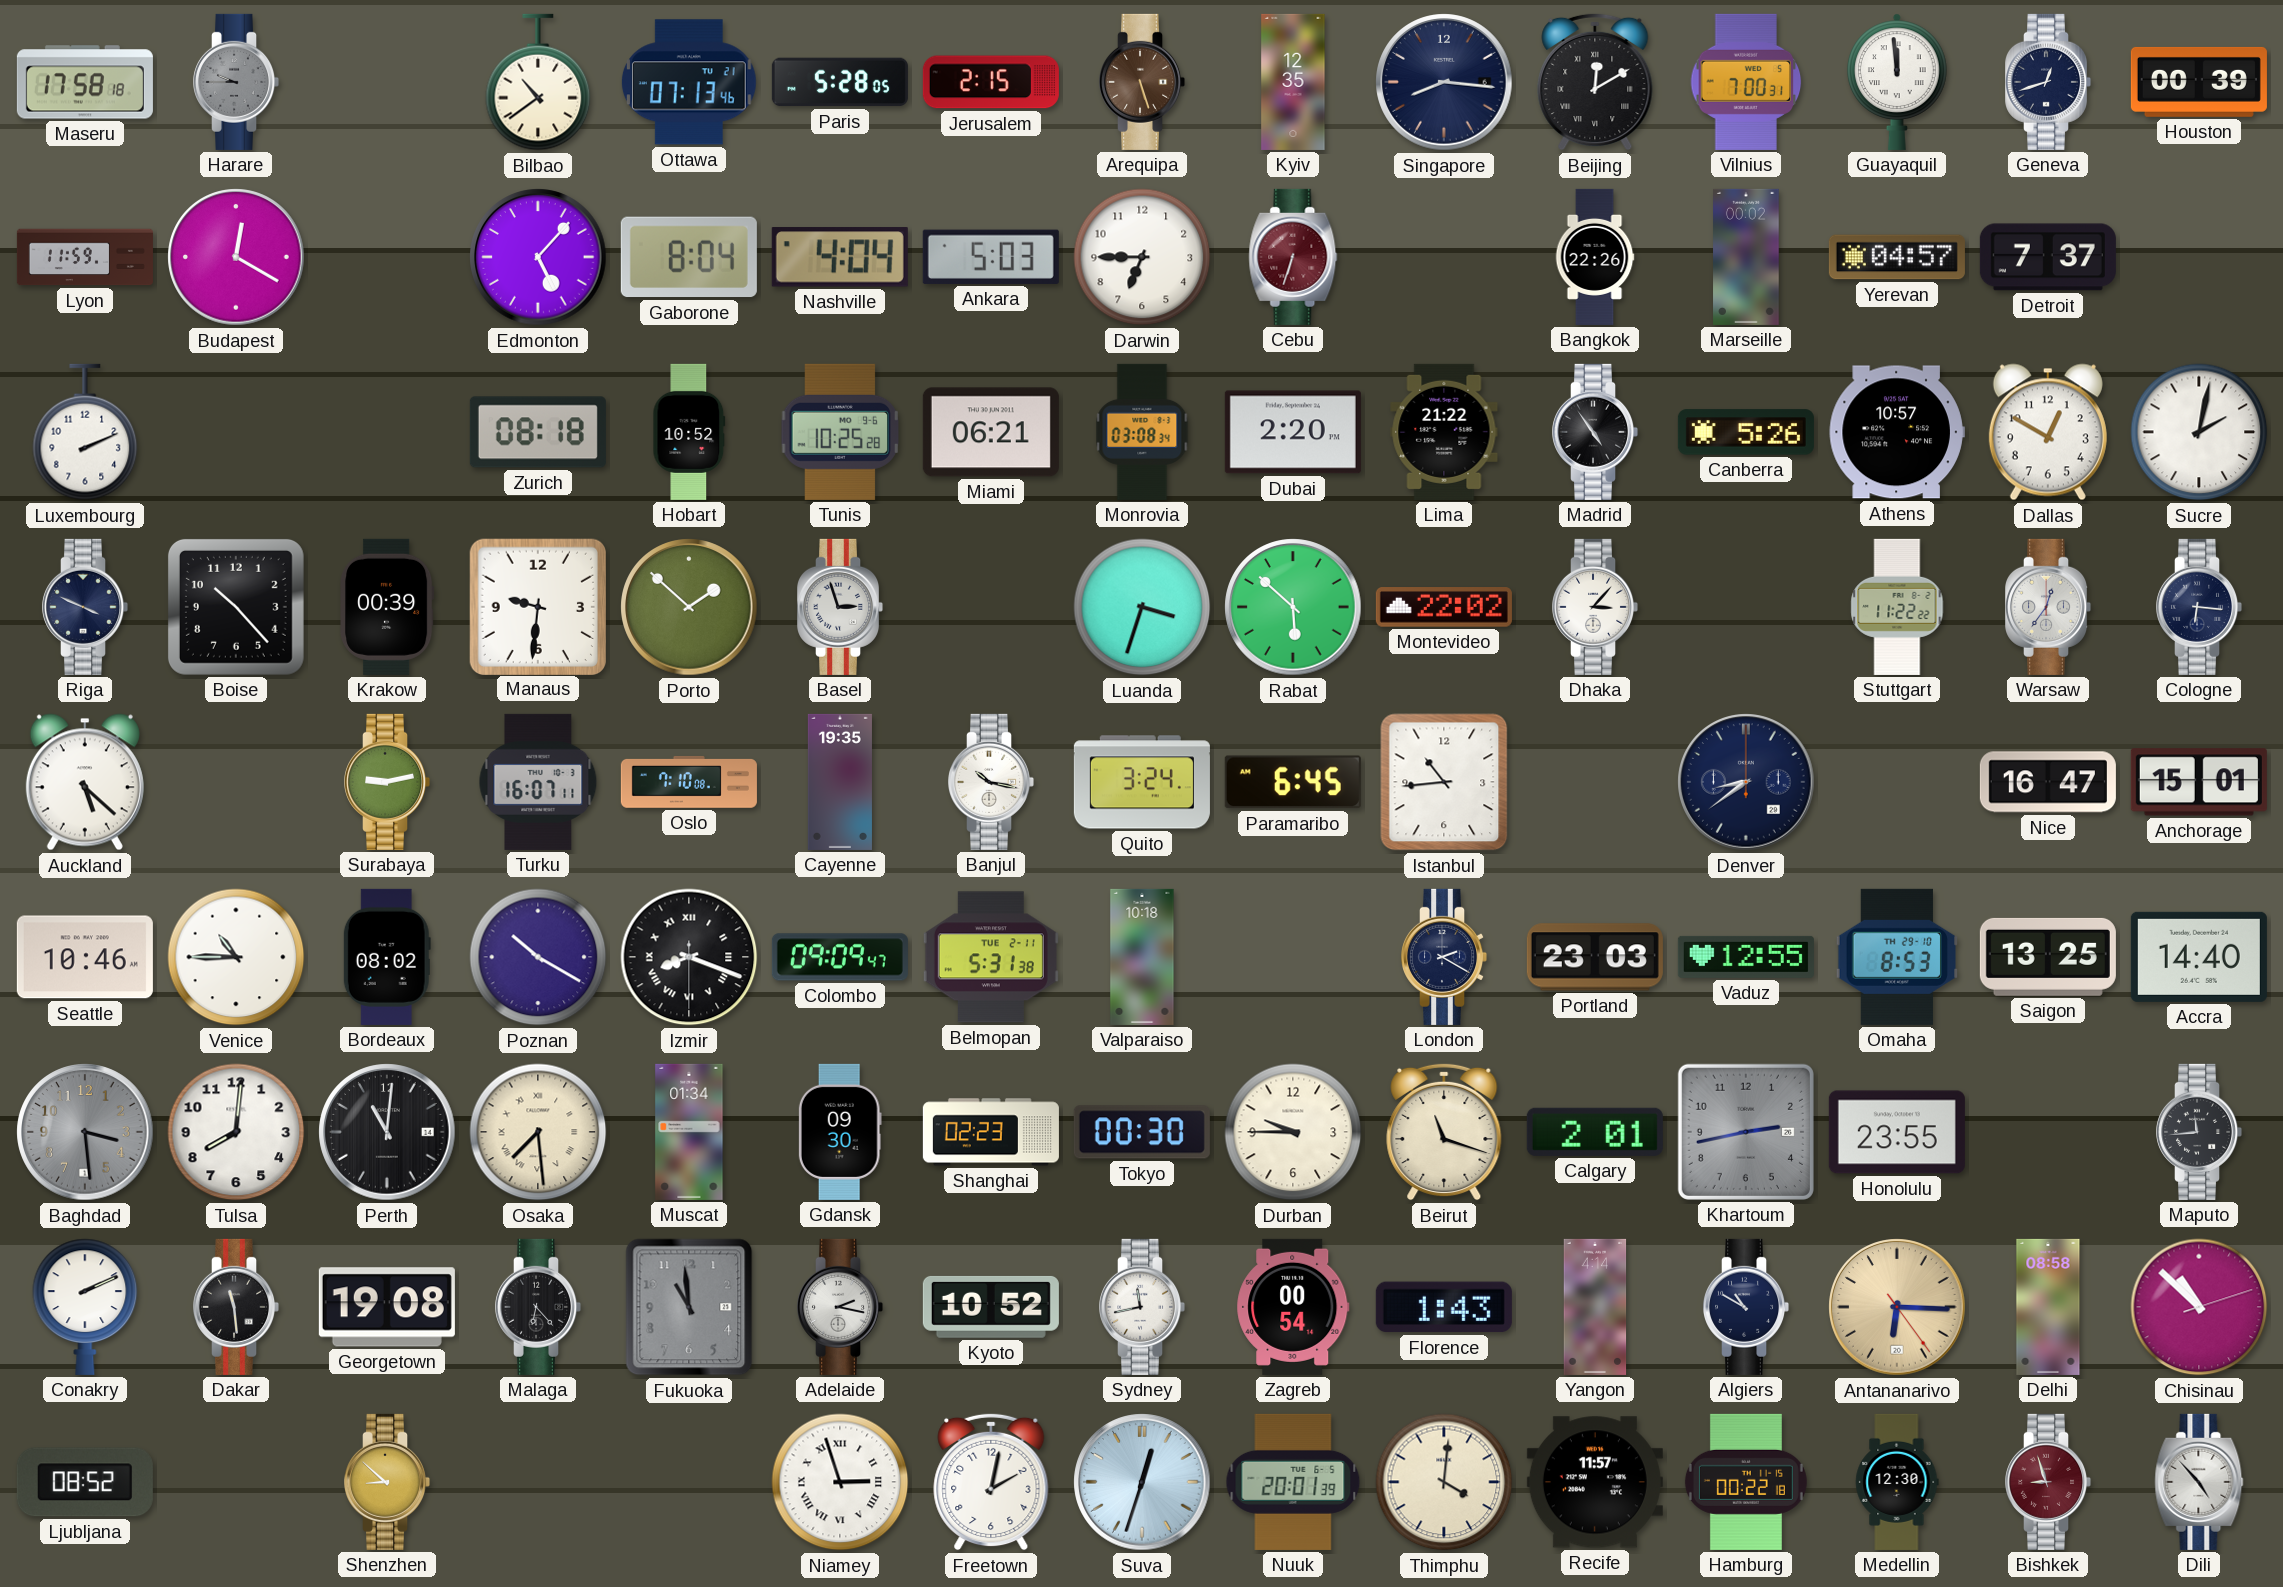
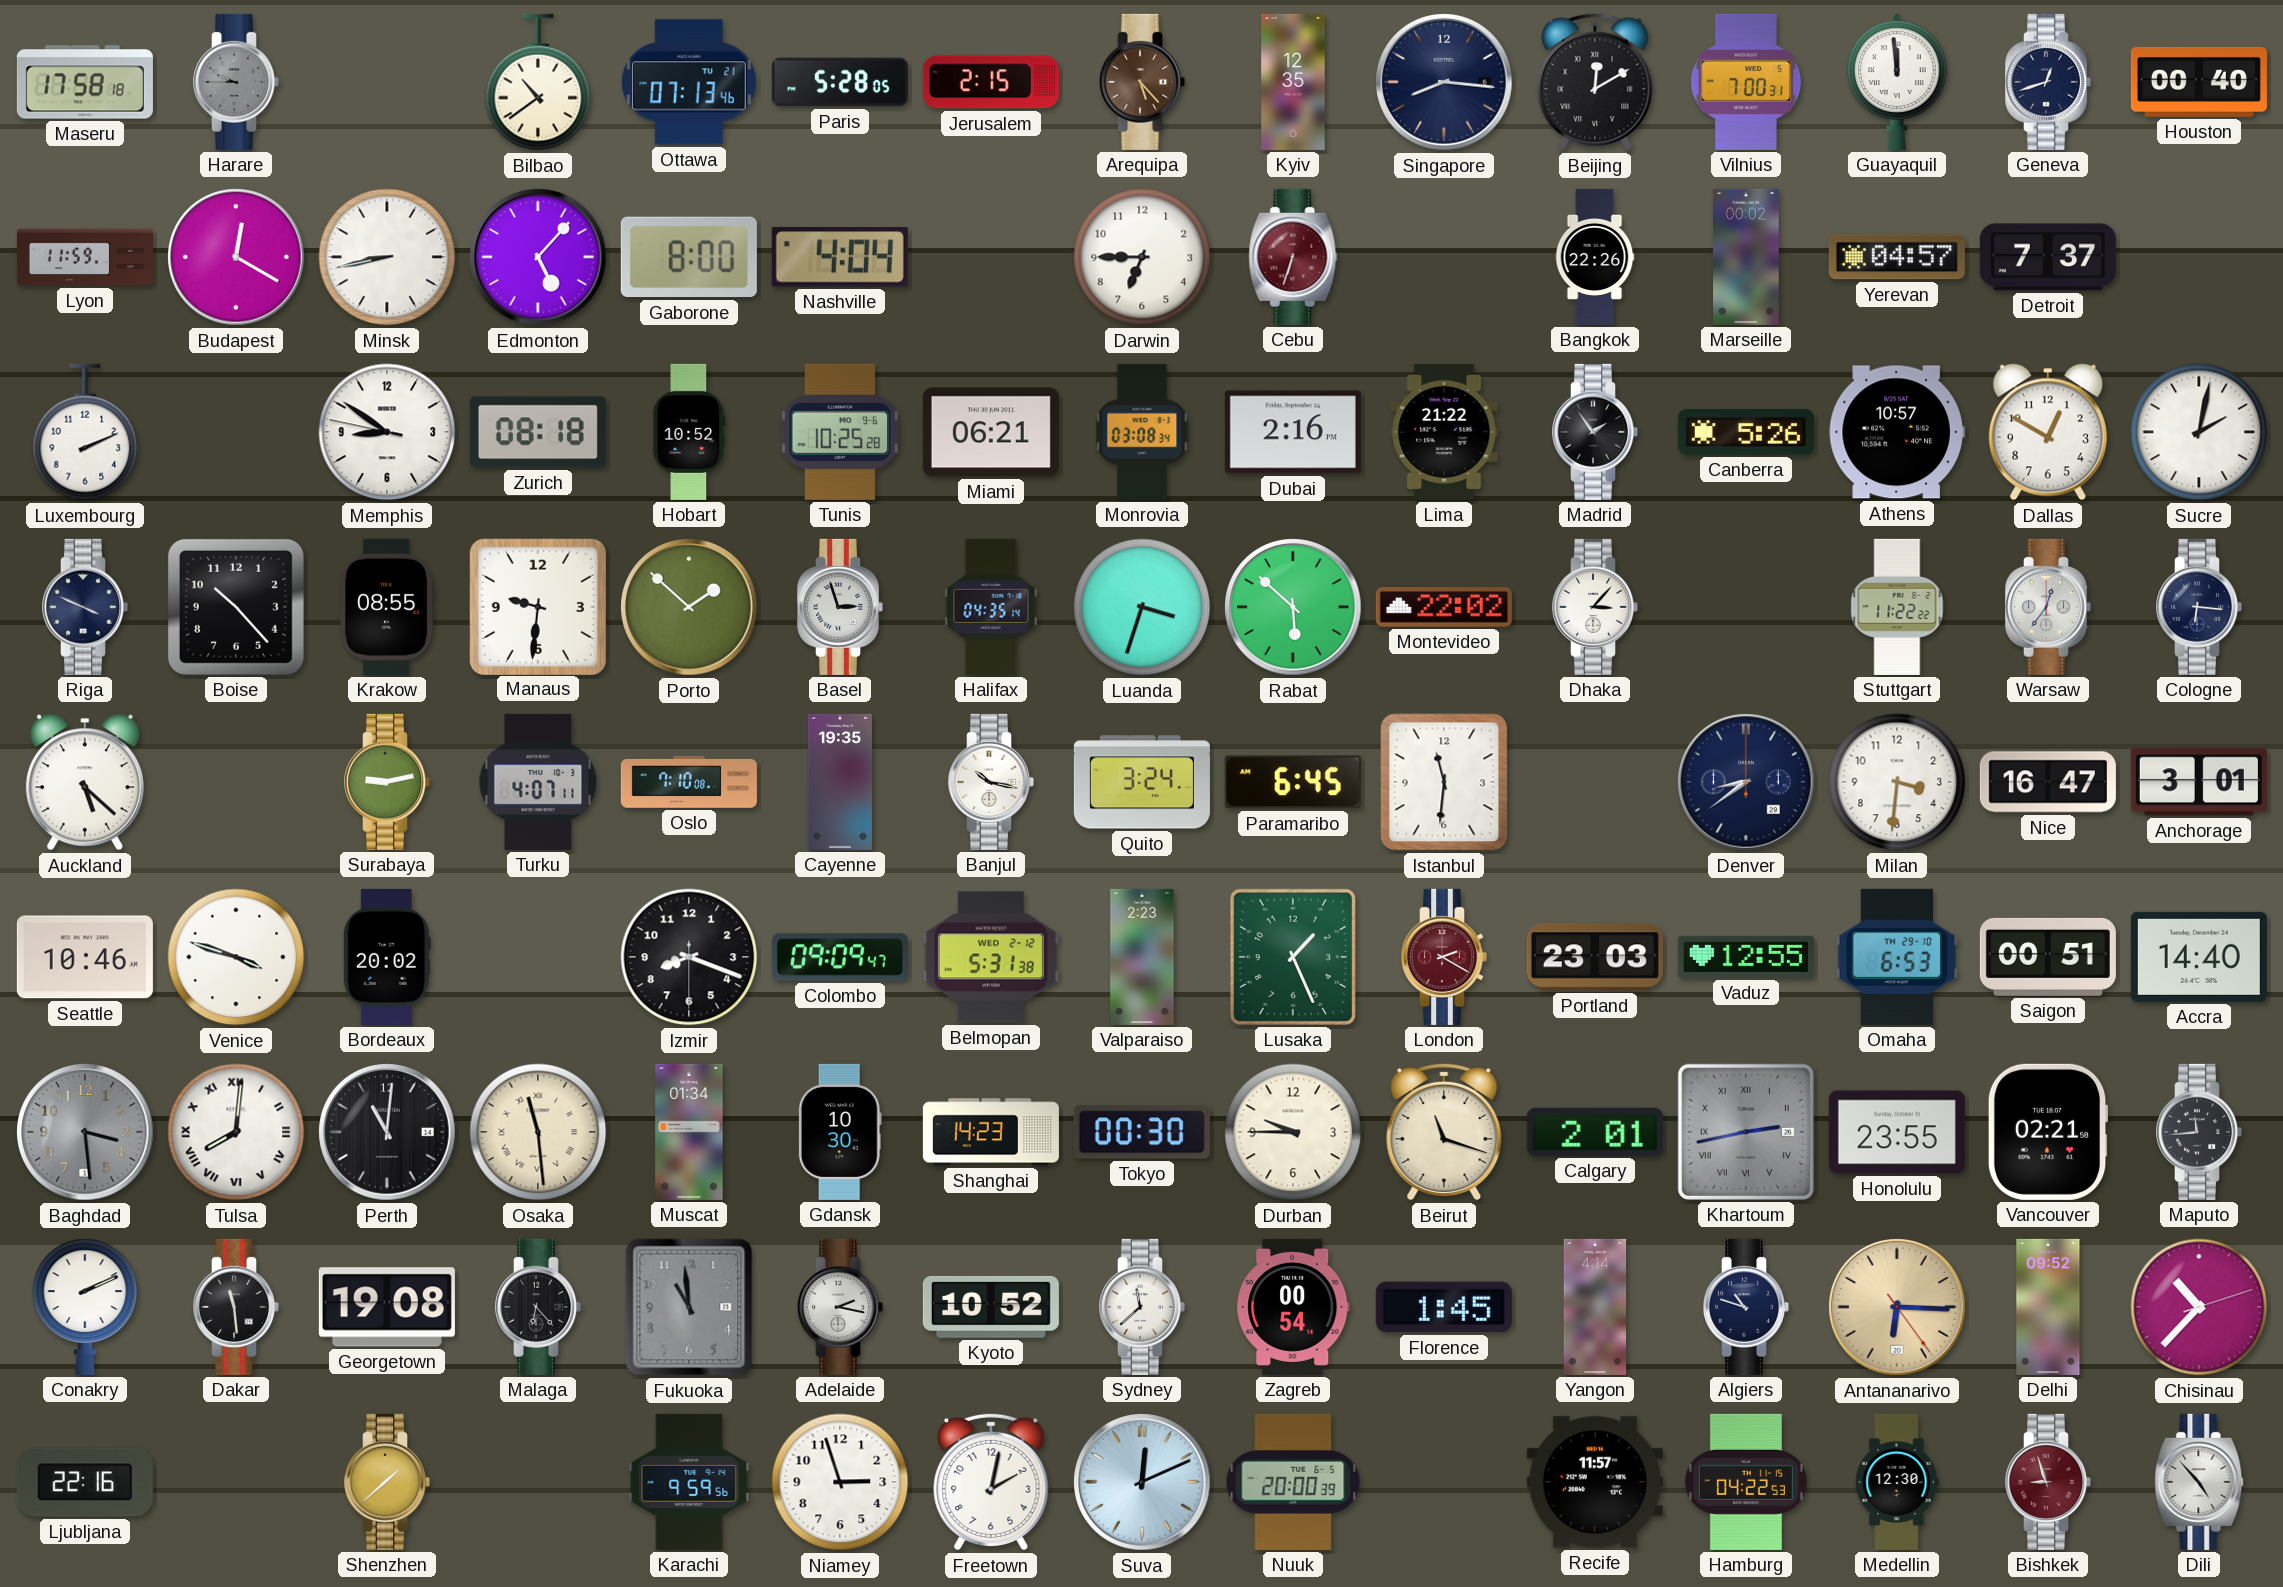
Arequipa: 5:27 -> 5:23
Houston: 00:39 -> 00:40
Minsk: none -> 8:43
Gaborone: 8:04 -> 8:00
Ankara: 5:03 -> none
Memphis: none -> 8:50
Dubai: 2:20 -> 2:16
Madrid: 4:54 -> 1:54
Krakow: 00:39 -> 08:55
Halifax: none -> 04:35
Turku: 16:07 -> 4:07
Istanbul: 10:44 -> 11:31
Milan: none -> 3:31
Anchorage: 15:01 -> 3:01
Venice: 10:45 -> 3:48
Bordeaux: 08:02 -> 20:02
Poznan: 10:20 -> none
Izmir numerals: Roman -> Arabic
Belmopan date: TUE 2-11 -> WED 2-12
Valparaiso: 10:18 -> 2:23
Lusaka: none -> 1:26
London dial: navy -> burgundy
Omaha: 8:53 -> 6:53
Saigon: 13:25 -> 00:51
Tulsa numerals: Arabic -> Roman
Osaka: 7:29 -> 11:29
Gdansk: 09:30 -> 10:30
Shanghai: 02:23 -> 14:23
Khartoum numerals: Arabic -> Roman
Vancouver: none -> 02:21
Sydney: 11:43 -> 11:38
Florence: 1:43 -> 1:45
Algiers: 10:50 -> 10:48
Delhi: 08:58 -> 09:52
Chisinau: 10:52 -> 10:37
Ljubljana: 08:52 -> 22:16
Shenzhen: 8:52 -> 1:38
Karachi: none -> 9:59
Niamey numerals: Roman -> Arabic
Suva: 12:33 -> 12:11
Nuuk: 20:01 -> 20:00
Thimphu: 4:01 -> none
Hamburg: 00:22 -> 04:22
